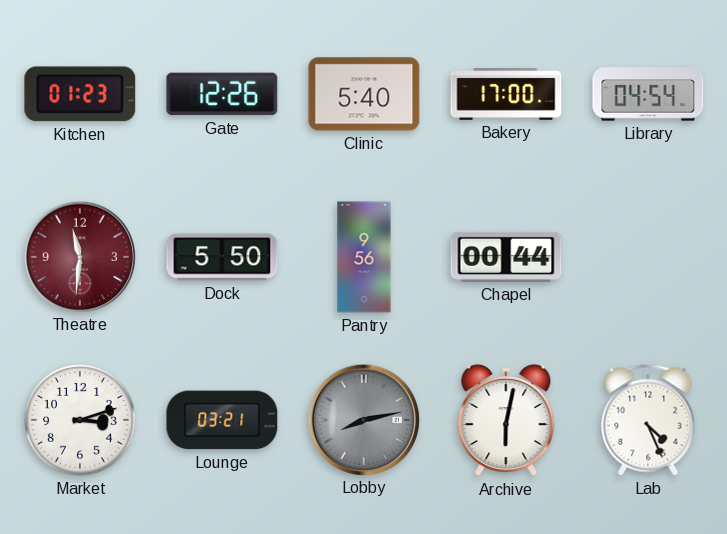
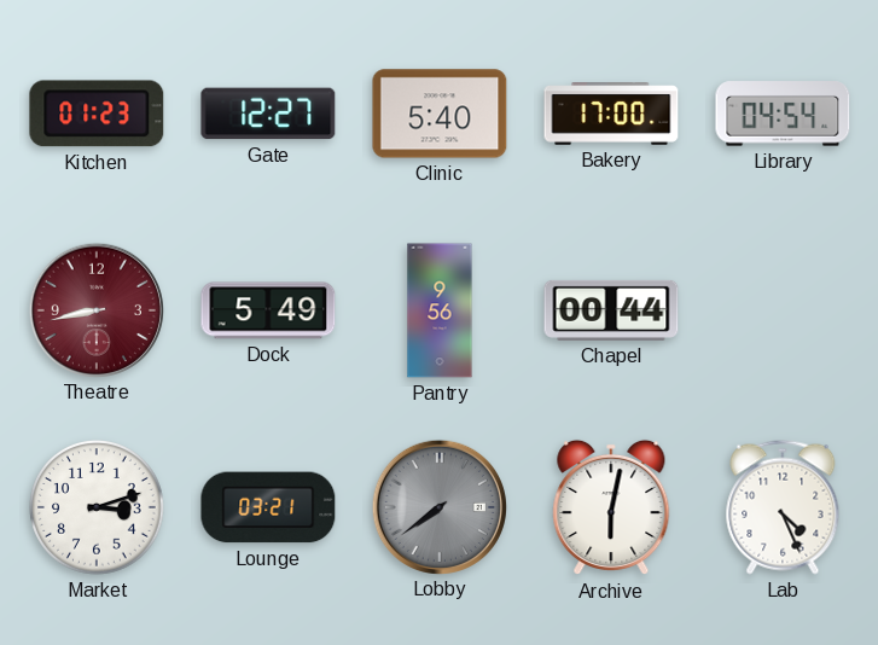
Gate: 12:26 -> 12:27
Theatre: 11:31 -> 8:43
Dock: 5:50 -> 5:49
Lobby: 8:13 -> 7:39
